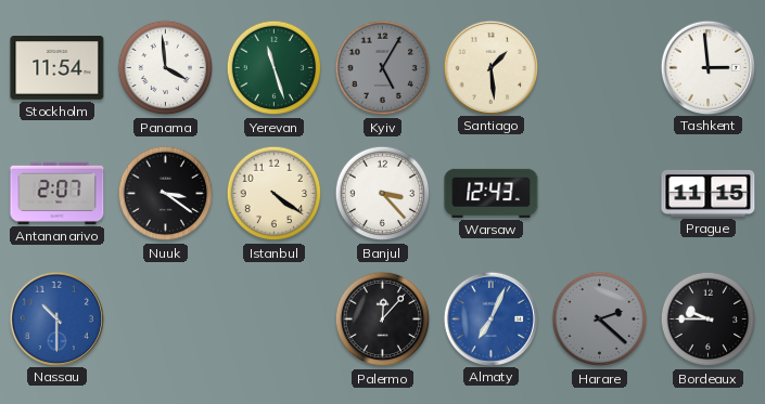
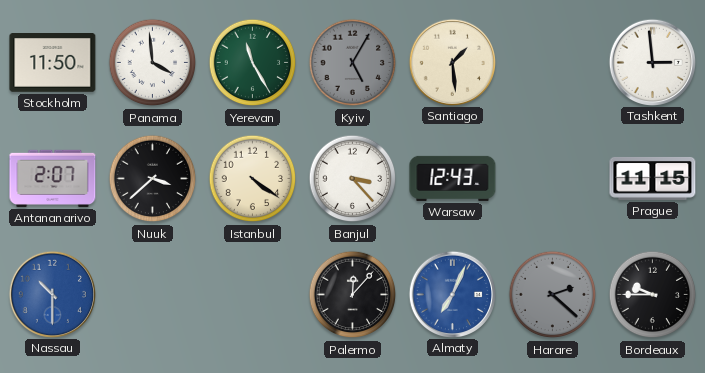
Stockholm: 11:54 -> 11:50
Yerevan: 11:27 -> 11:25
Nuuk: 3:21 -> 3:38
